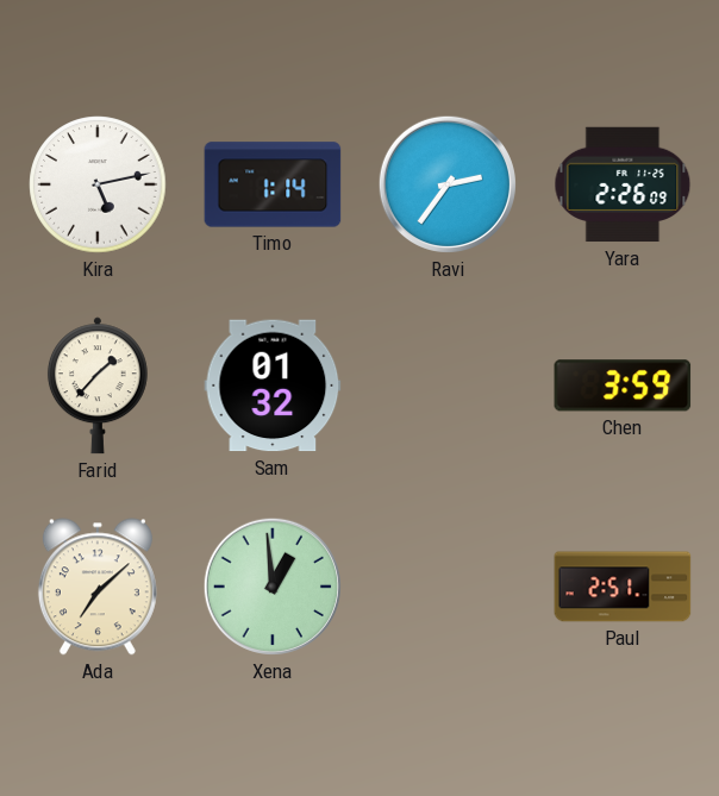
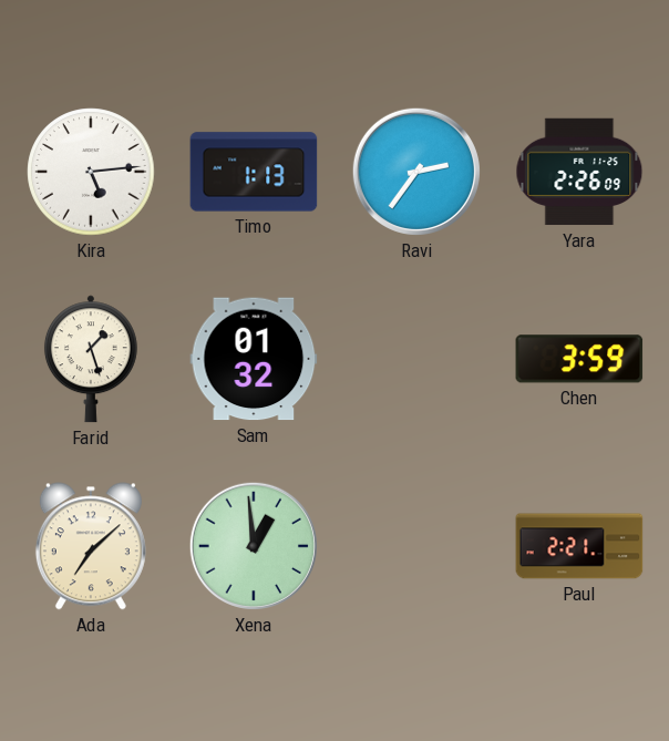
Kira: 5:13 -> 5:14
Timo: 1:14 -> 1:13
Farid: 1:37 -> 1:27
Paul: 2:51 -> 2:21
